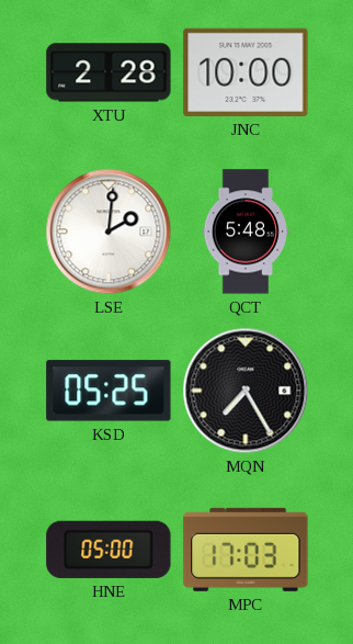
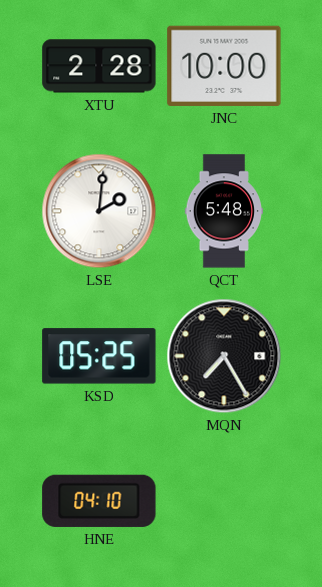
HNE: 05:00 -> 04:10
MPC: 17:03 -> none
